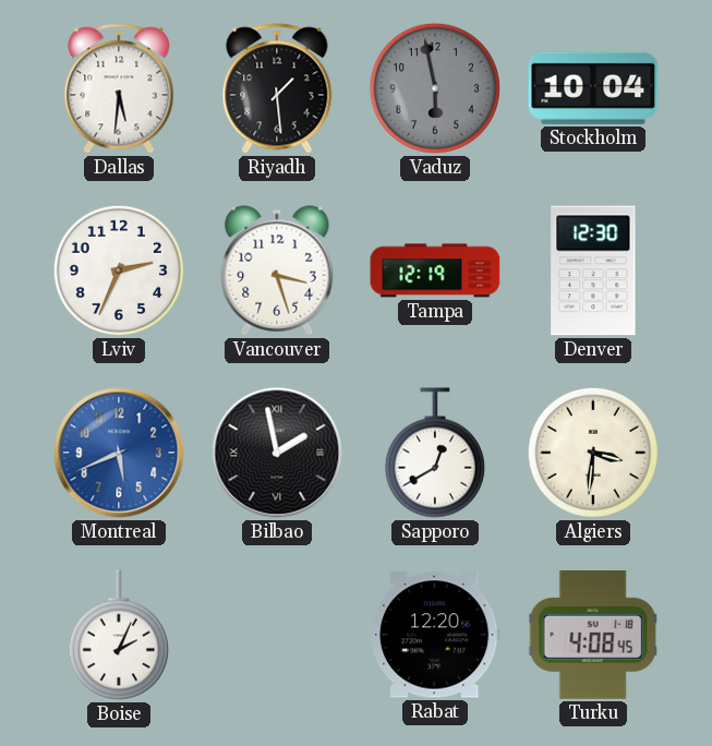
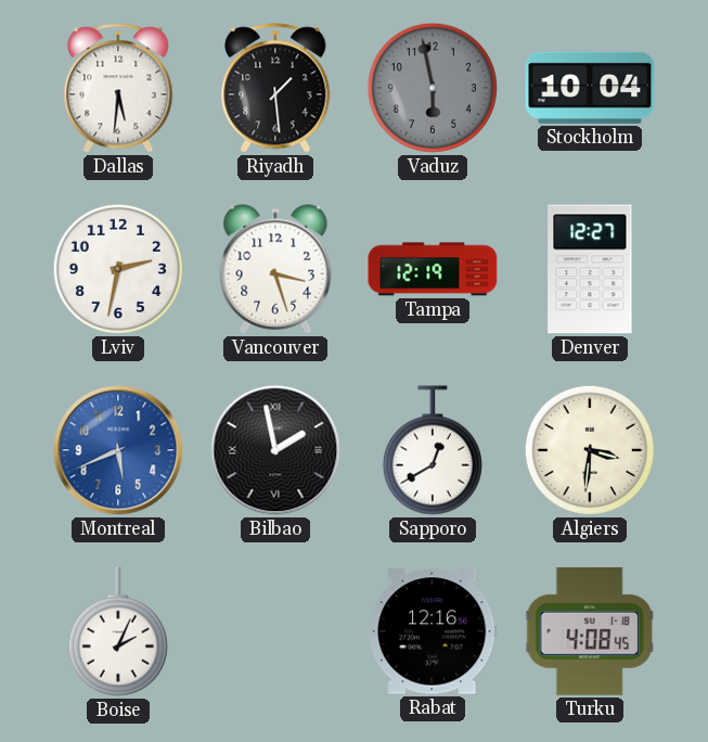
Lviv: 2:34 -> 2:32
Denver: 12:30 -> 12:27
Rabat: 12:20 -> 12:16
